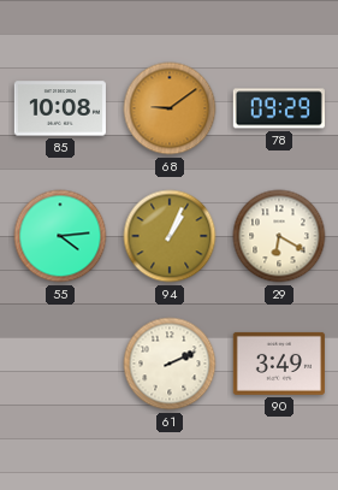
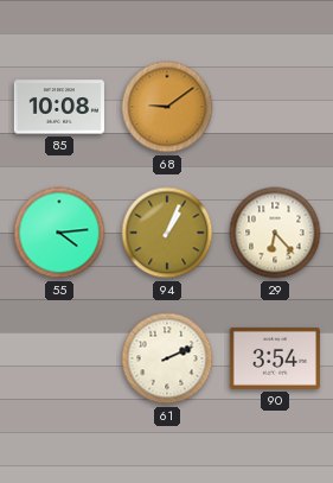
78: 09:29 -> none
29: 6:20 -> 6:23
90: 3:49 -> 3:54
